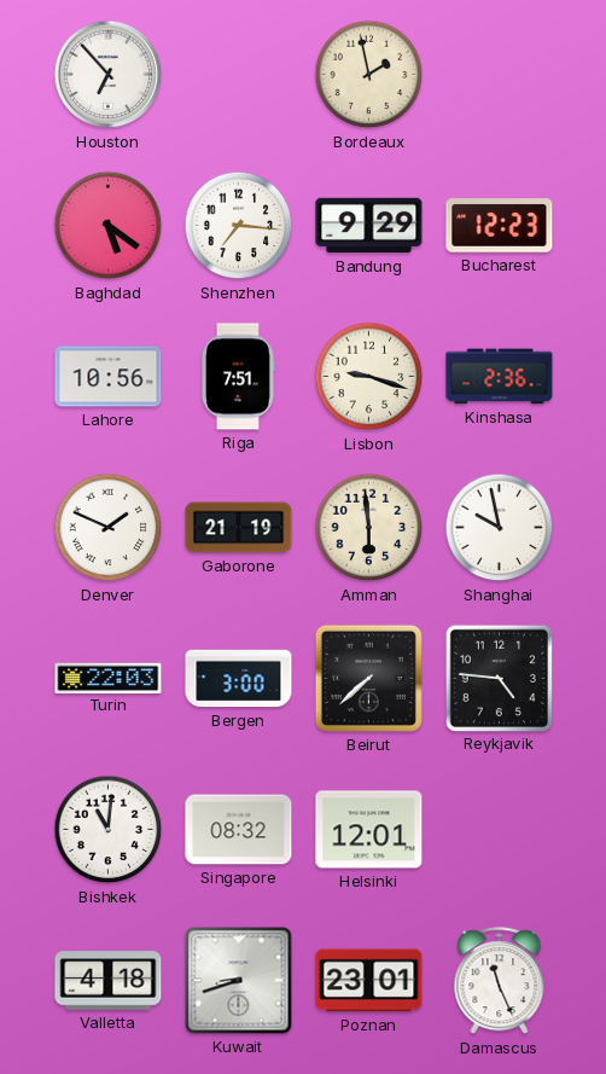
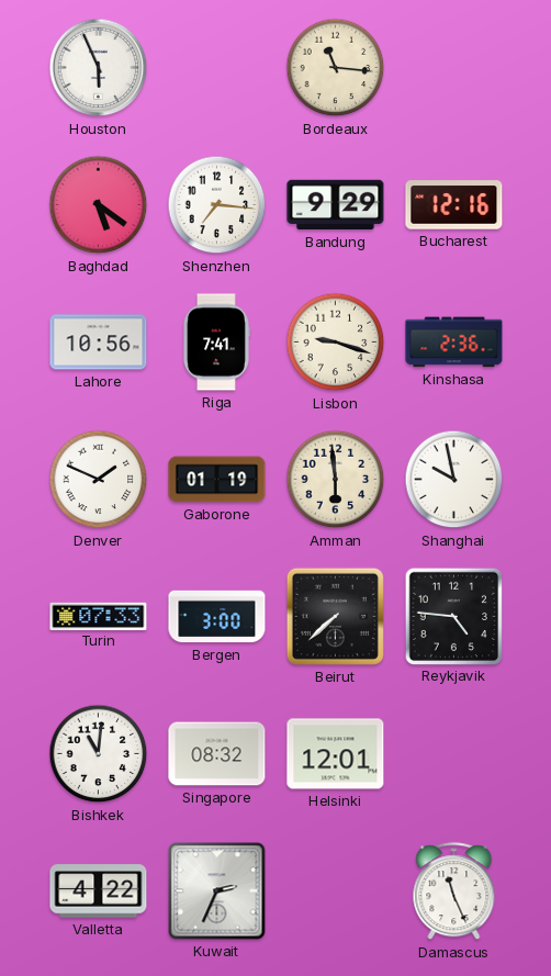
Houston: 6:53 -> 5:56
Bordeaux: 1:58 -> 11:16
Bucharest: 12:23 -> 12:16
Riga: 7:51 -> 7:41
Gaborone: 21:19 -> 01:19
Turin: 22:03 -> 07:33
Valletta: 4:18 -> 4:22
Kuwait: 8:42 -> 2:34
Poznan: 23:01 -> none
